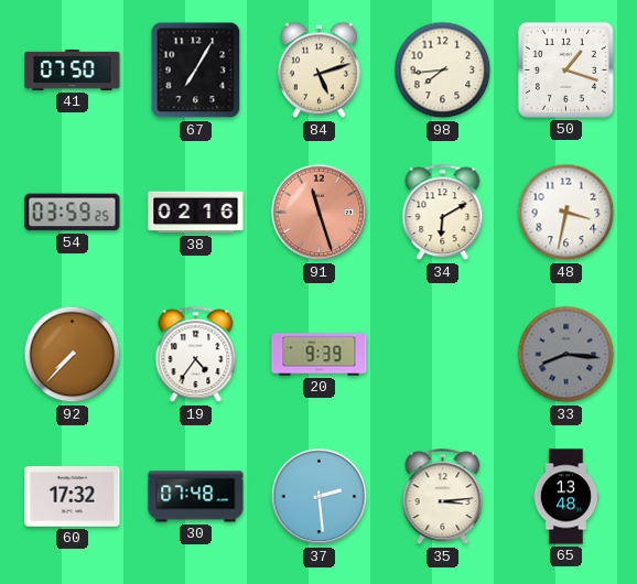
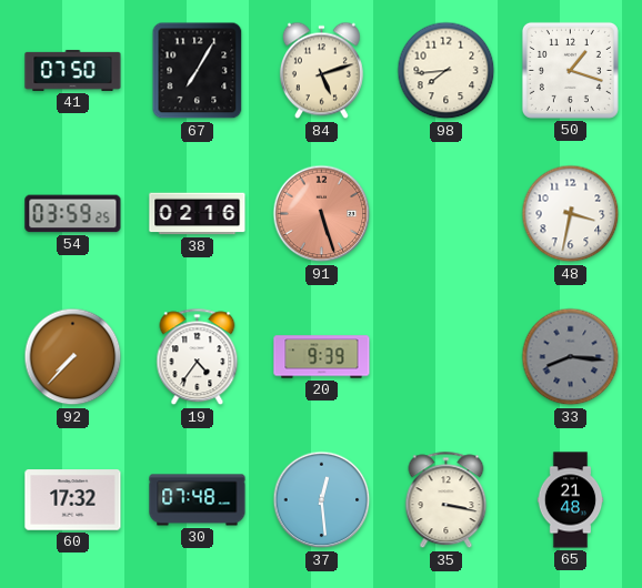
91: 11:27 -> 5:27
34: 6:10 -> none
37: 2:29 -> 12:29
35: 3:14 -> 3:17
65: 13:48 -> 21:48
